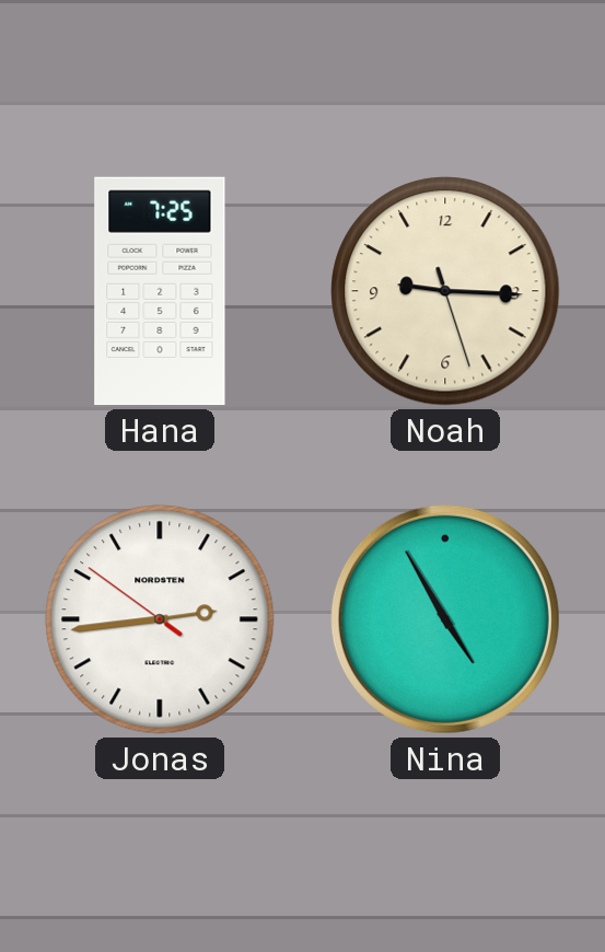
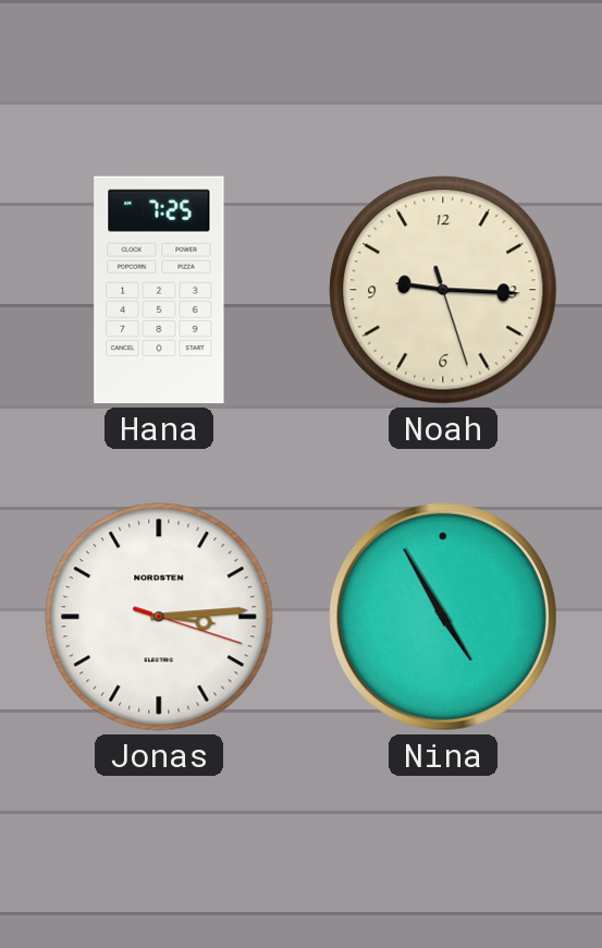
Jonas: 2:43 -> 3:14
